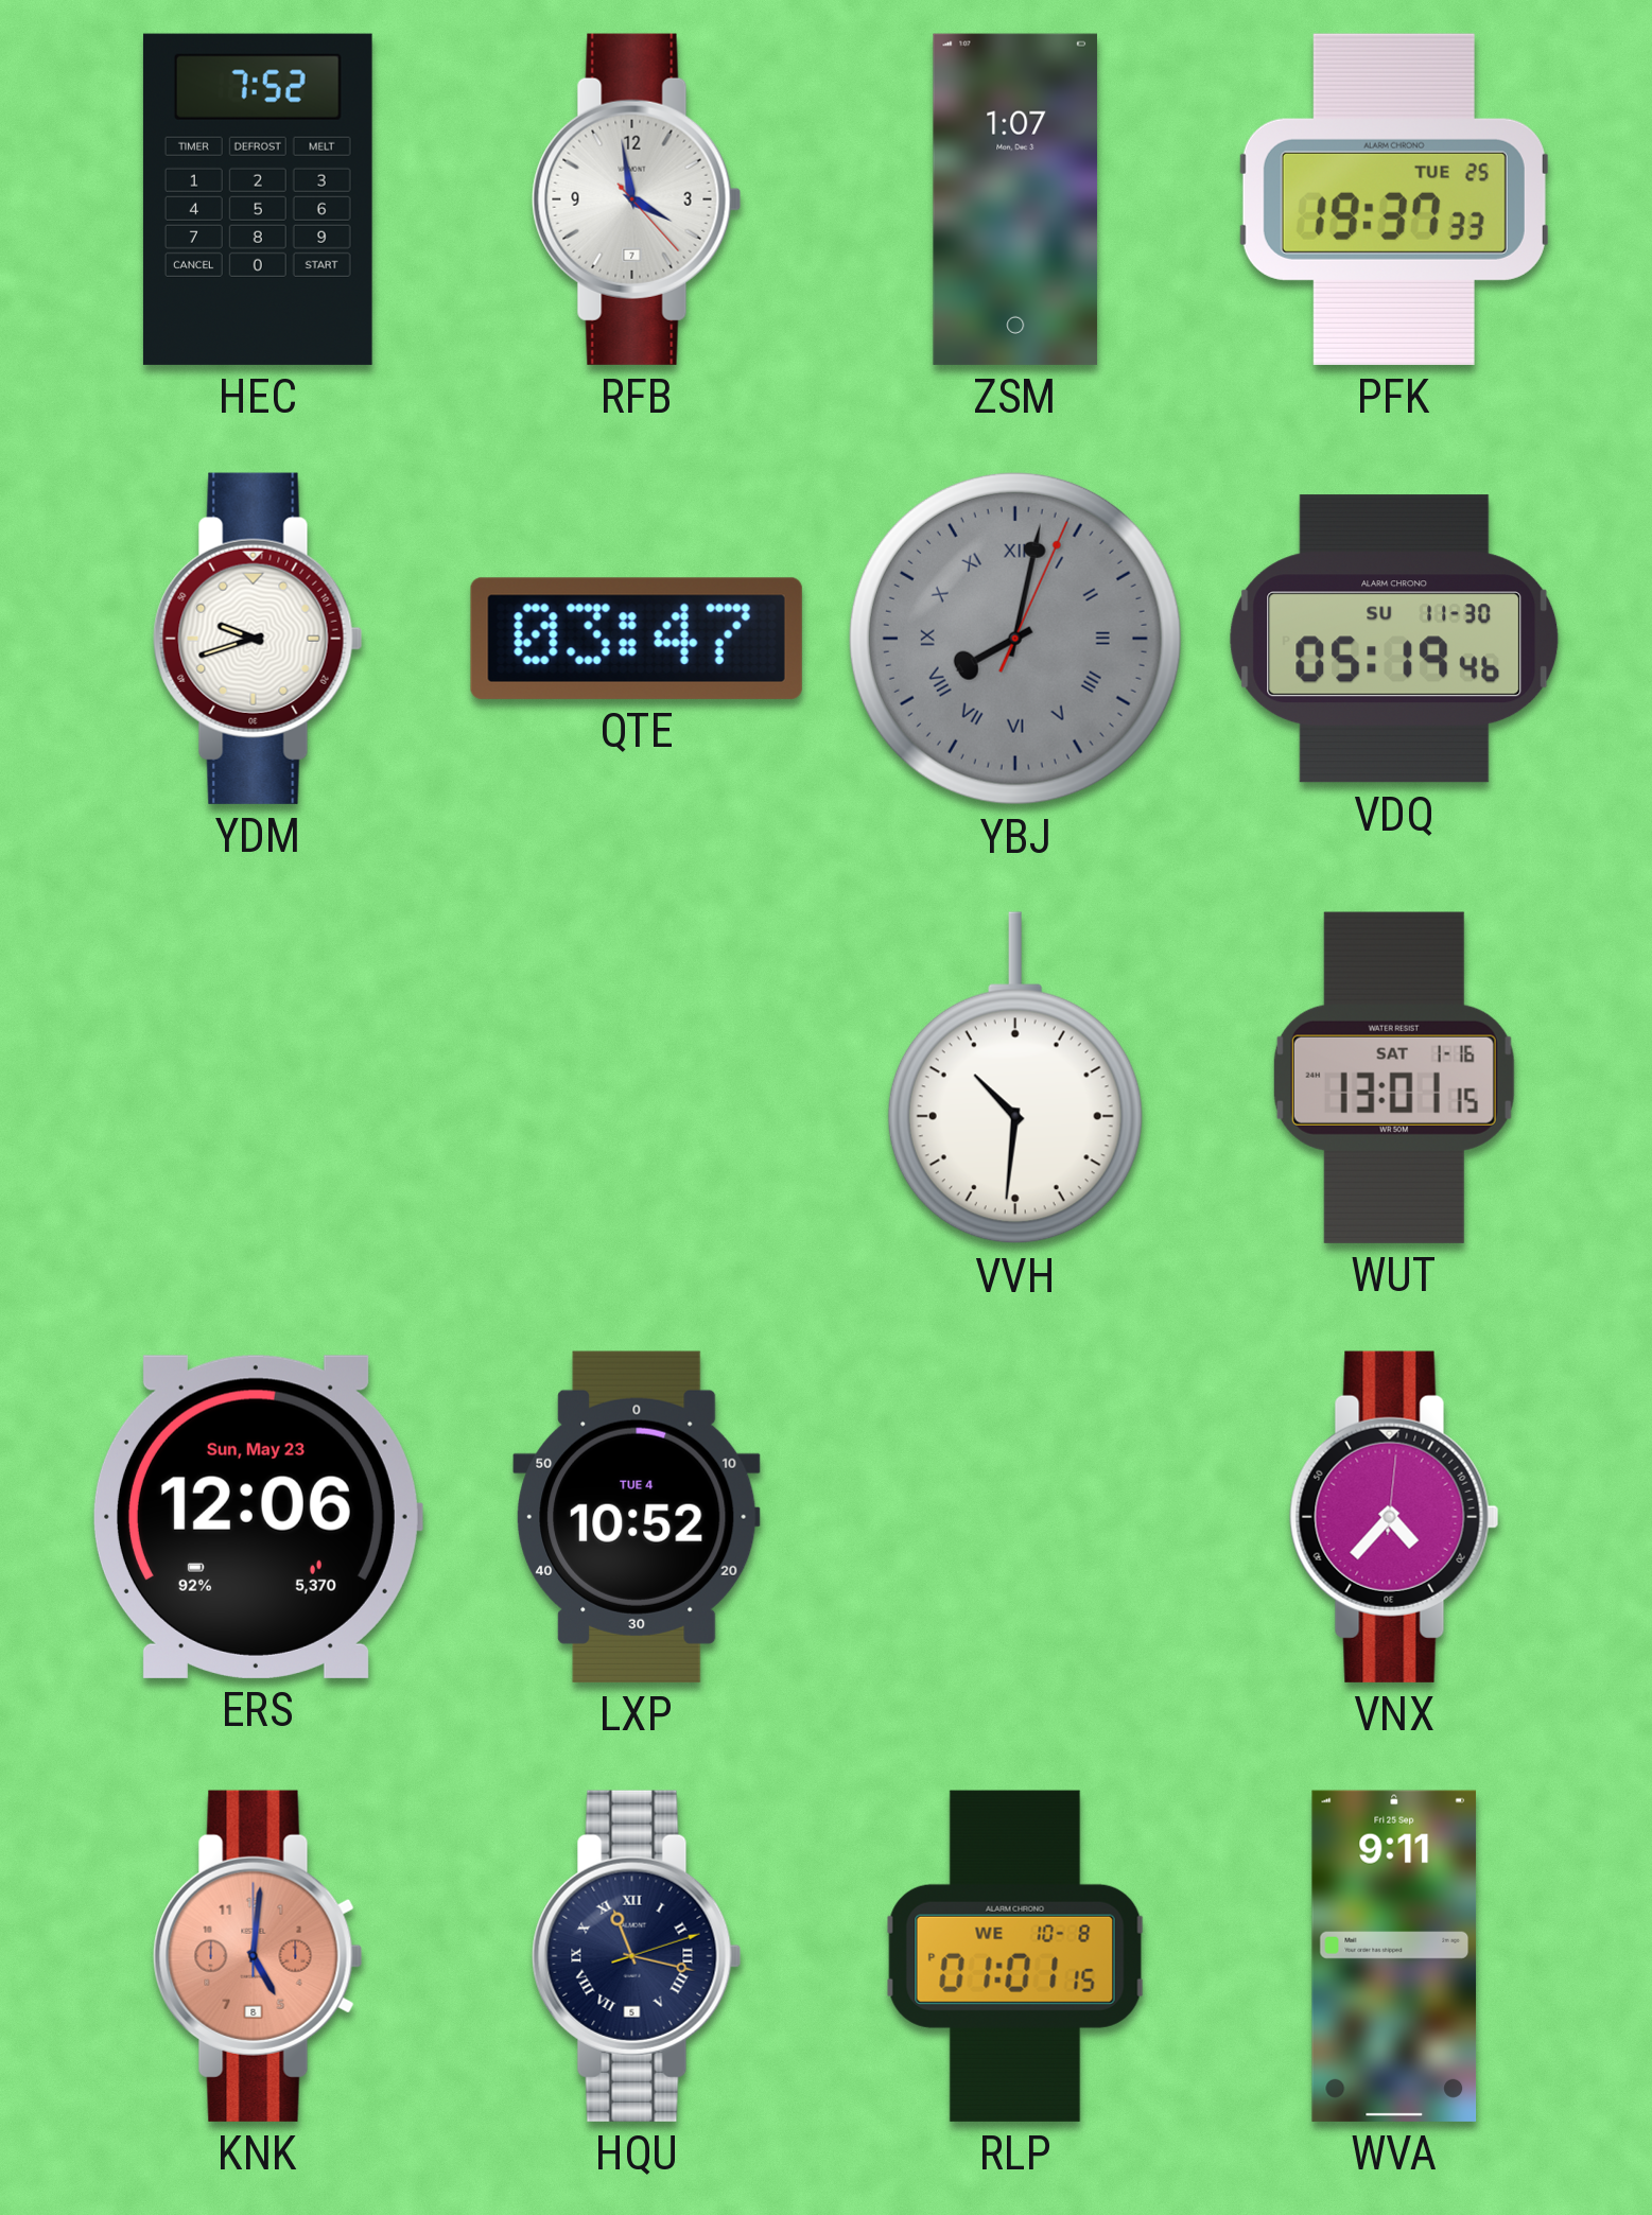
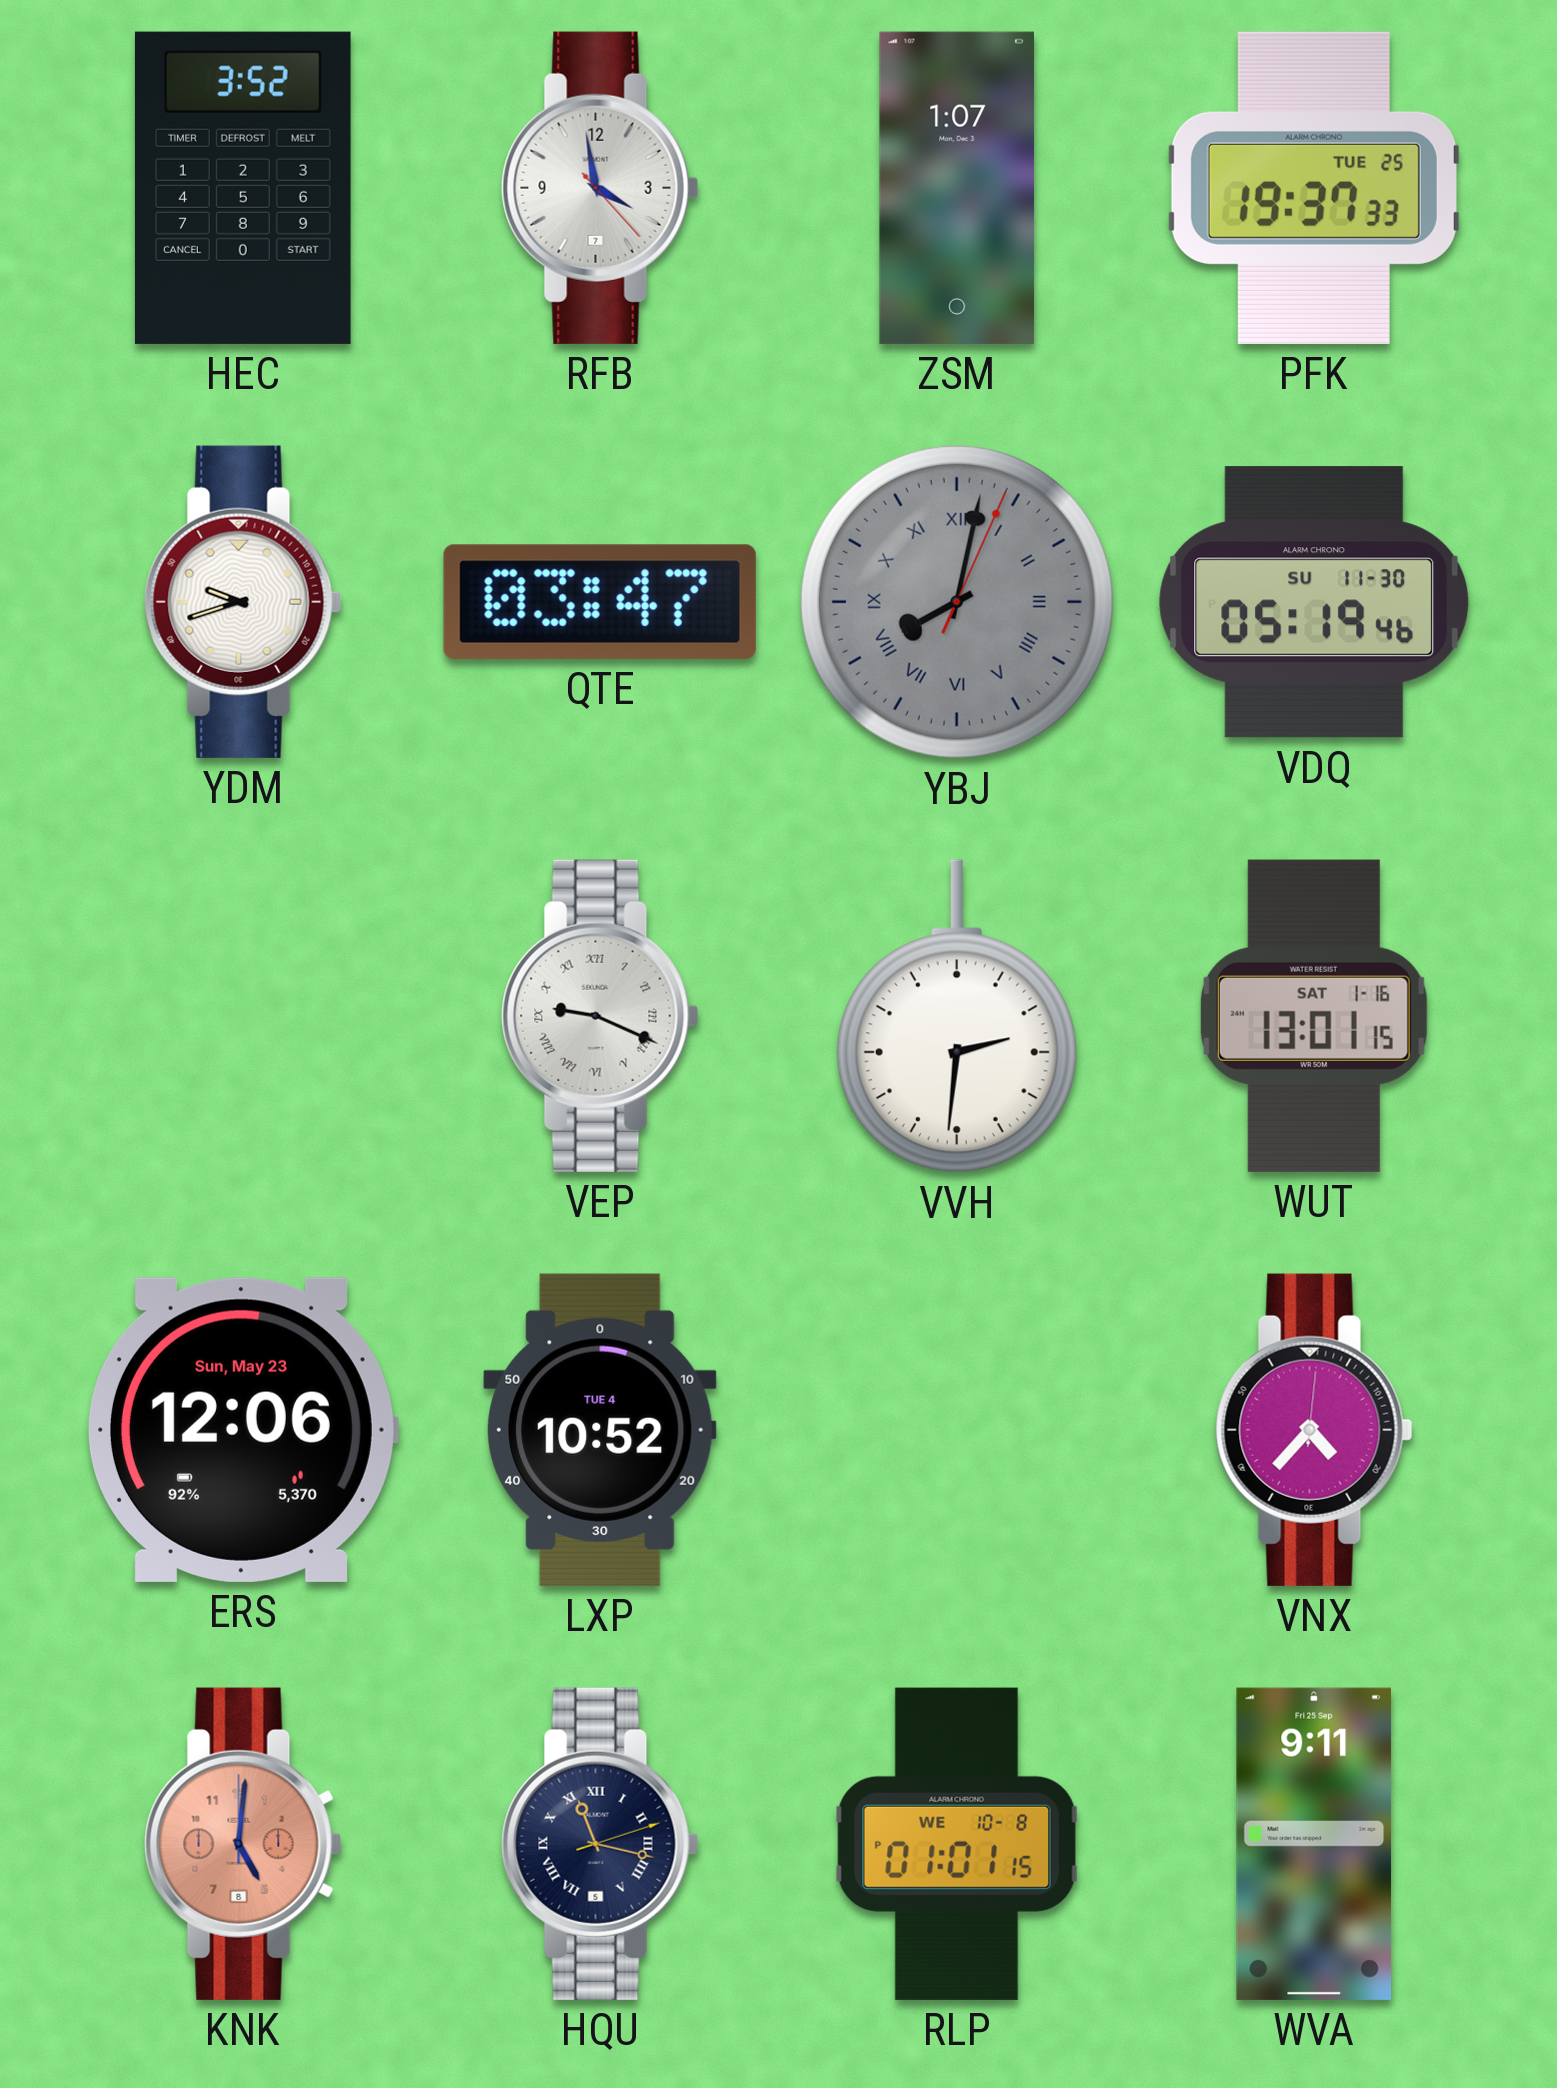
HEC: 7:52 -> 3:52
VEP: none -> 9:19
VVH: 10:31 -> 2:31
